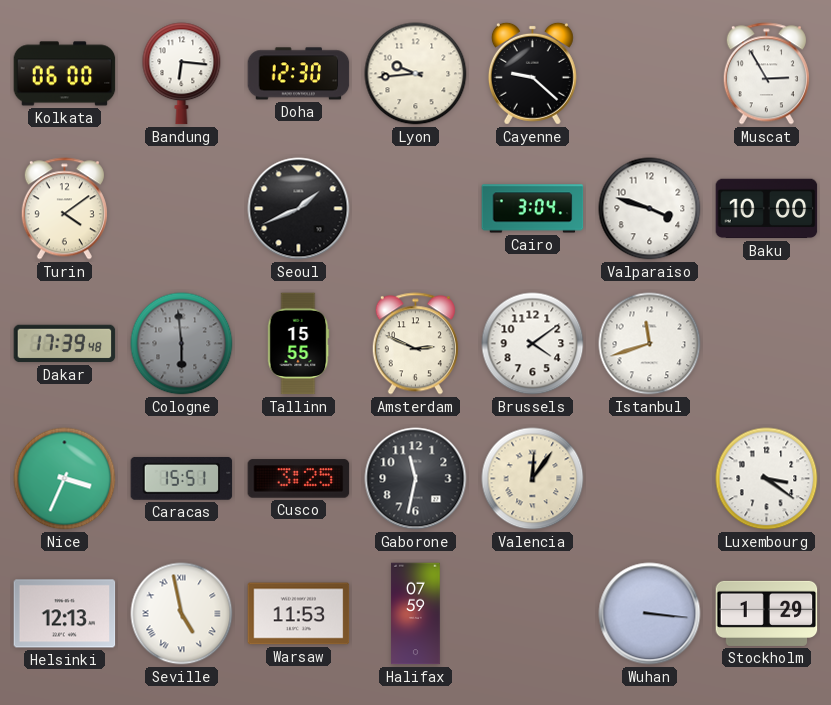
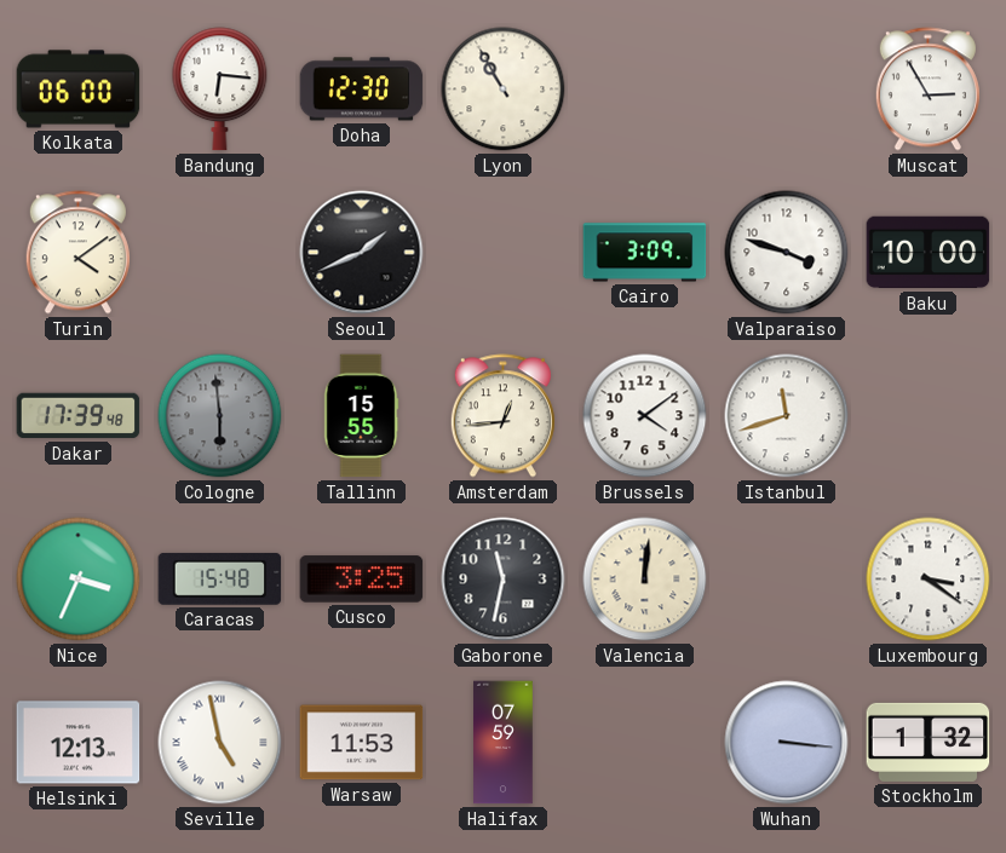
Lyon: 9:44 -> 10:55
Cayenne: 9:22 -> none
Cairo: 3:04 -> 3:09
Amsterdam: 2:49 -> 12:44
Caracas: 15:51 -> 15:48
Valencia: 12:06 -> 12:01
Stockholm: 1:29 -> 1:32
